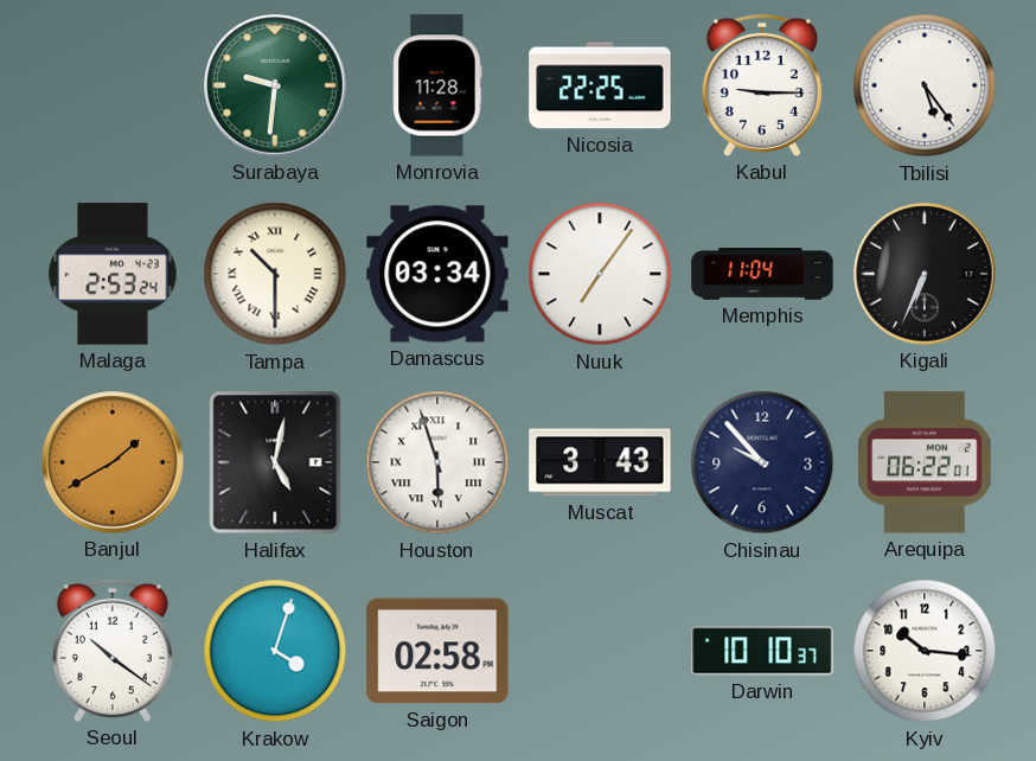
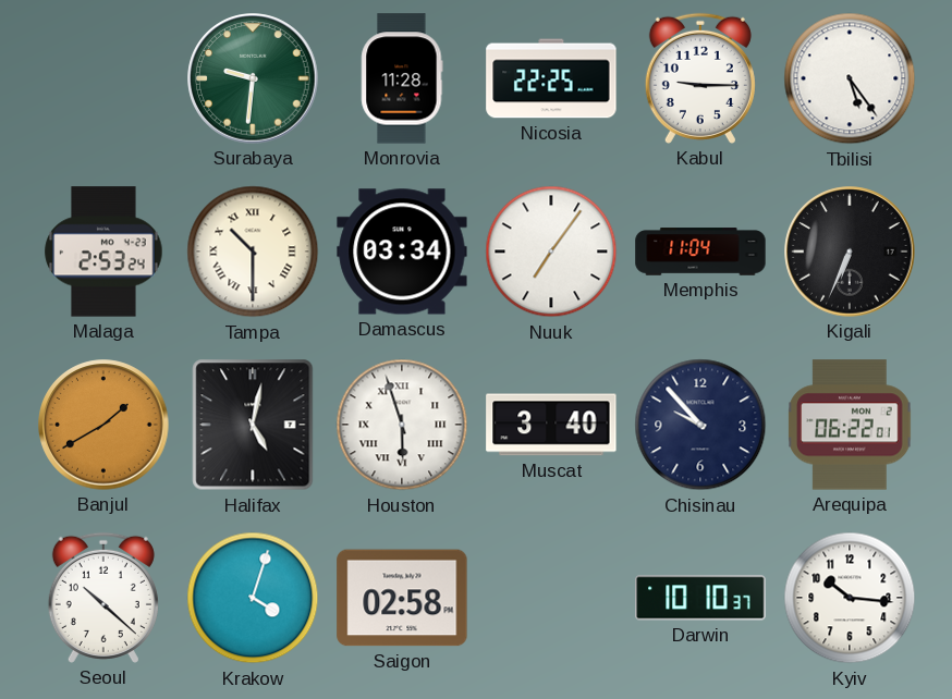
Muscat: 3:43 -> 3:40
Seoul: 10:21 -> 10:22
